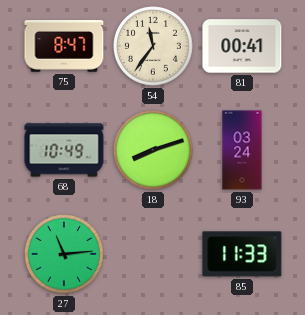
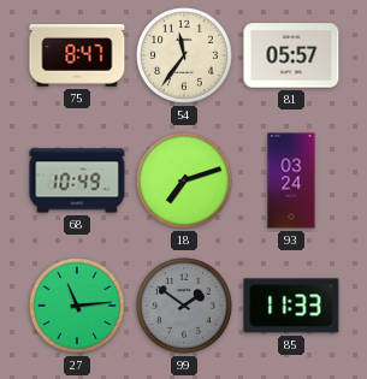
81: 00:41 -> 05:57
18: 8:12 -> 7:12
99: none -> 1:51
